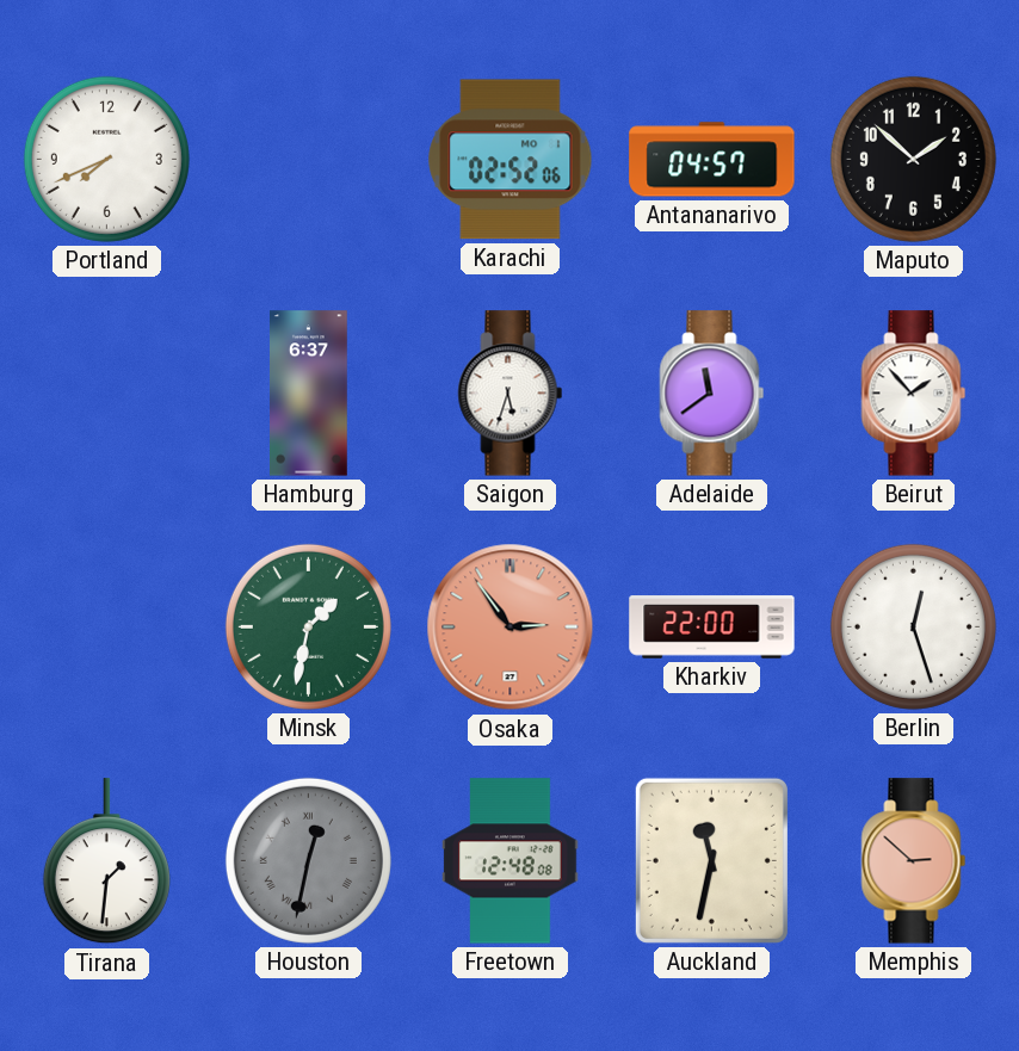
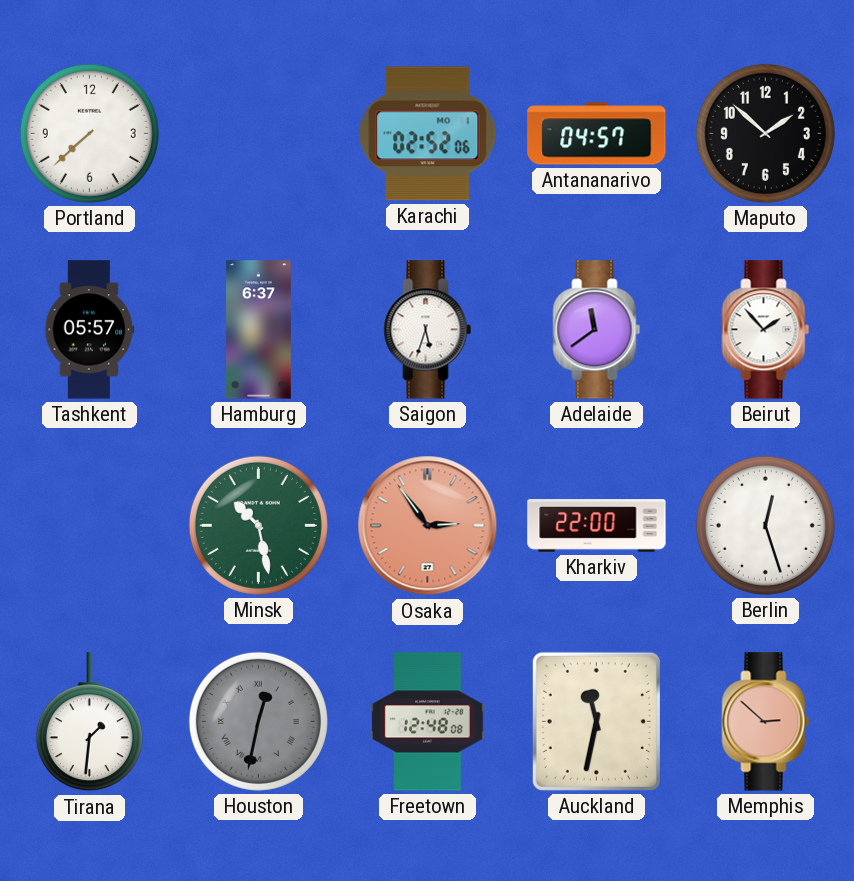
Portland: 7:41 -> 7:38
Tashkent: none -> 05:57
Minsk: 1:32 -> 10:28
